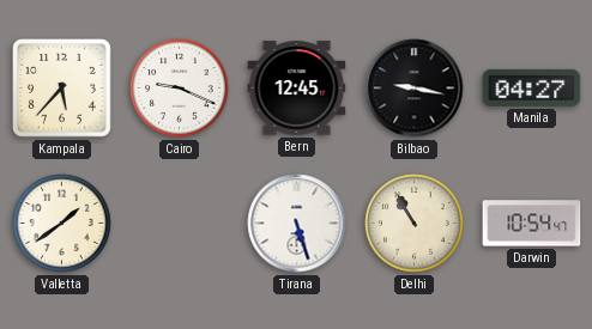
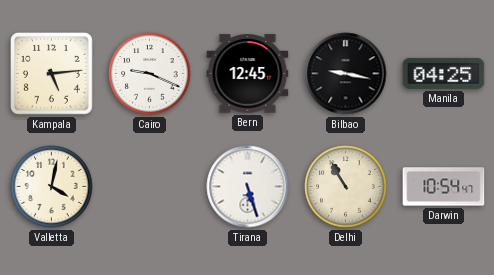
Kampala: 5:37 -> 5:14
Manila: 04:27 -> 04:25
Valletta: 1:39 -> 4:02
